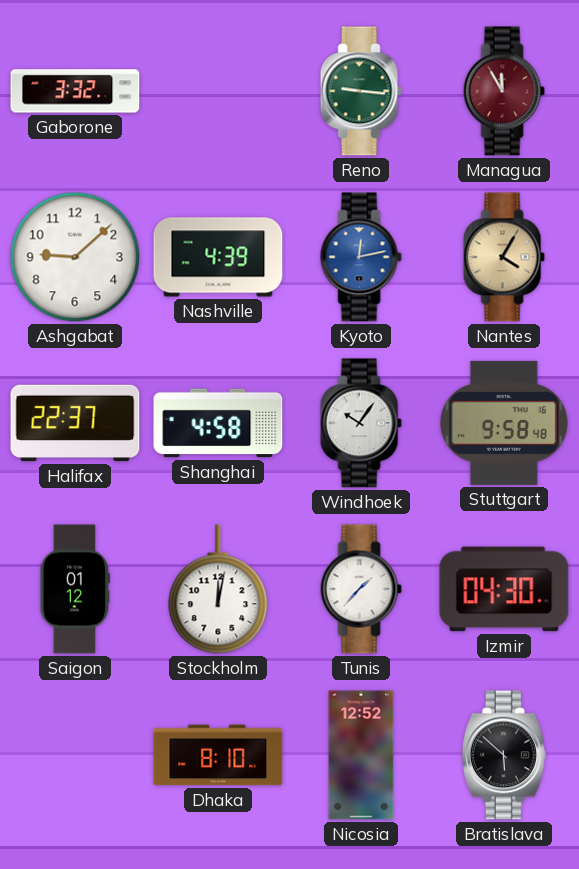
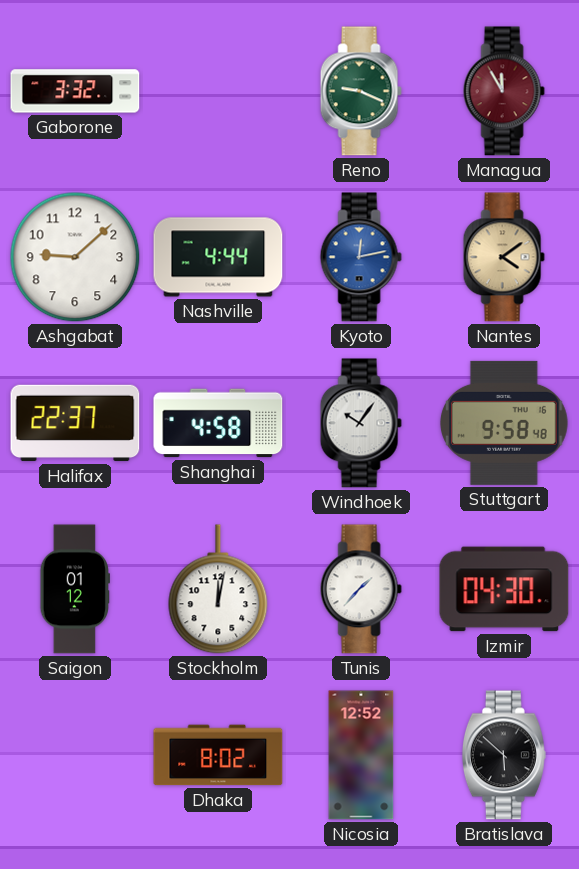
Reno: 9:16 -> 9:19
Nashville: 4:39 -> 4:44
Nantes: 4:05 -> 4:09
Dhaka: 8:10 -> 8:02
